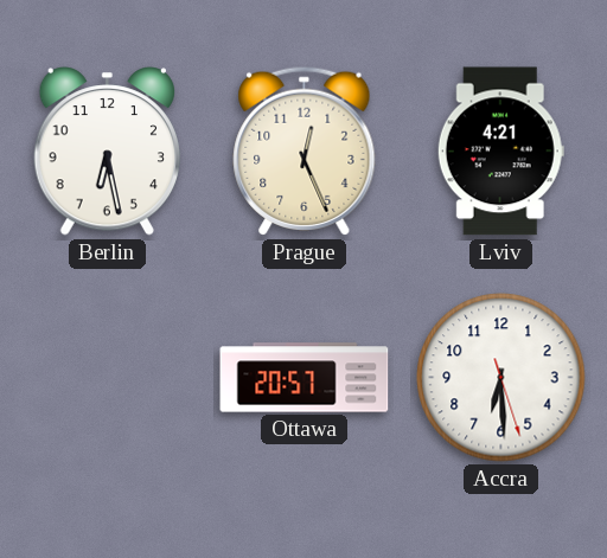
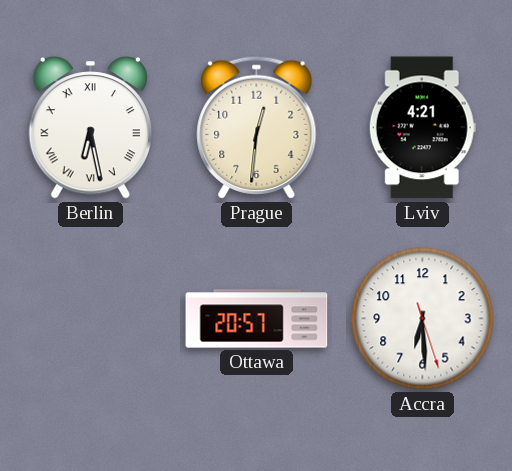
Berlin numerals: Arabic -> Roman
Prague: 12:26 -> 12:31
